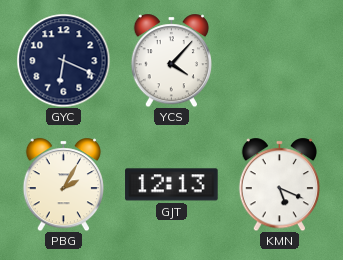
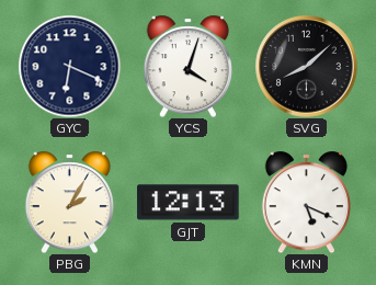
YCS: 4:07 -> 4:03
SVG: none -> 8:08
